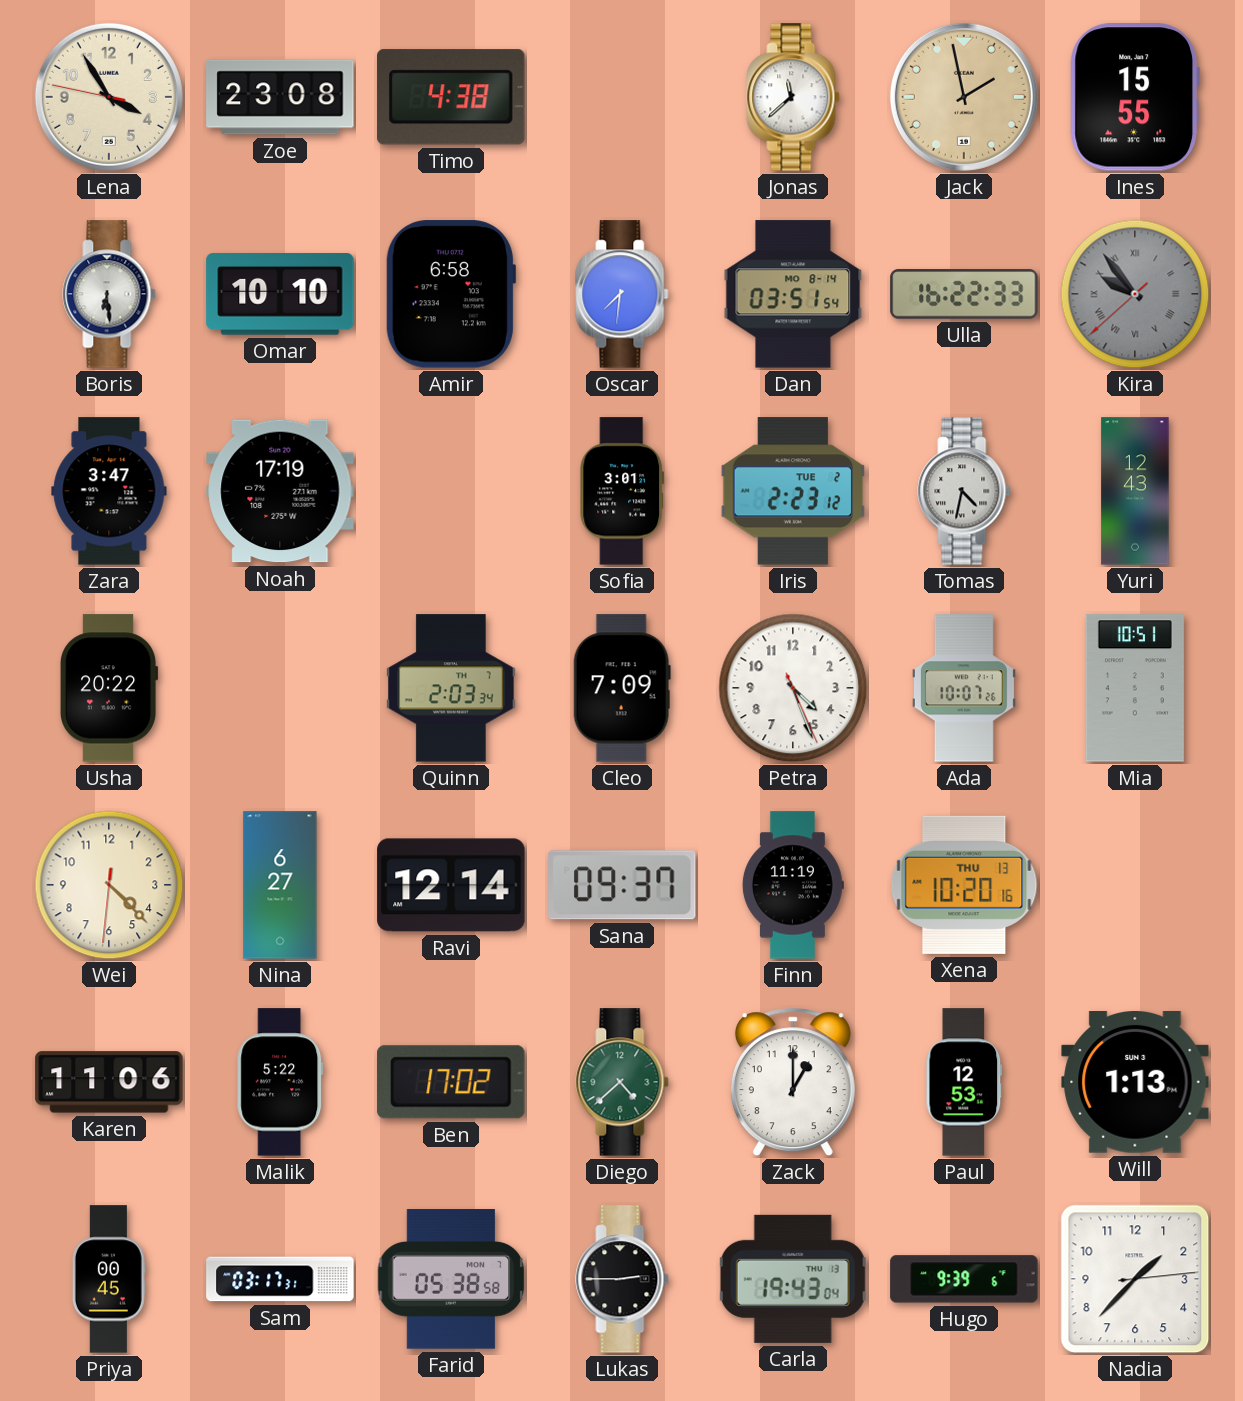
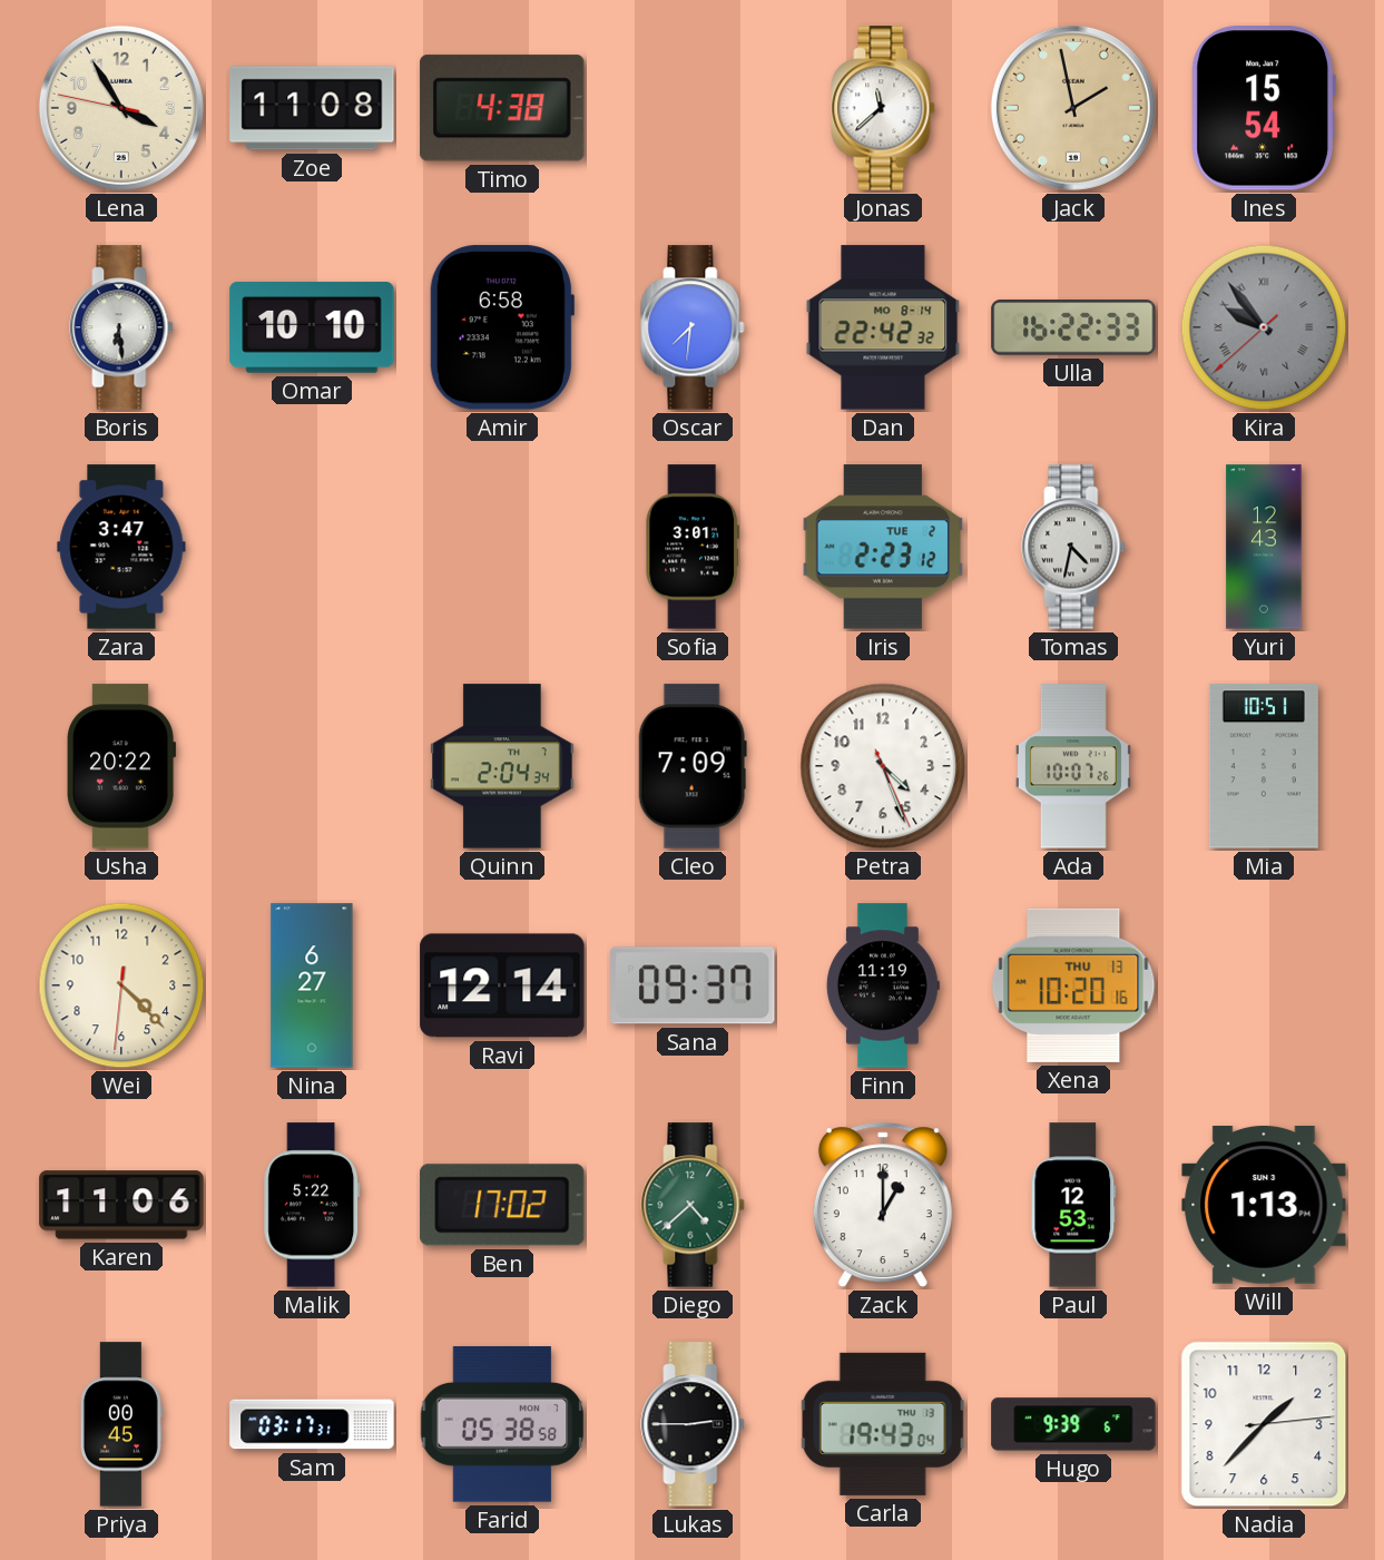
Zoe: 23:08 -> 11:08
Ines: 15:55 -> 15:54
Dan: 03:51 -> 22:42
Noah: 17:19 -> none
Quinn: 2:03 -> 2:04
